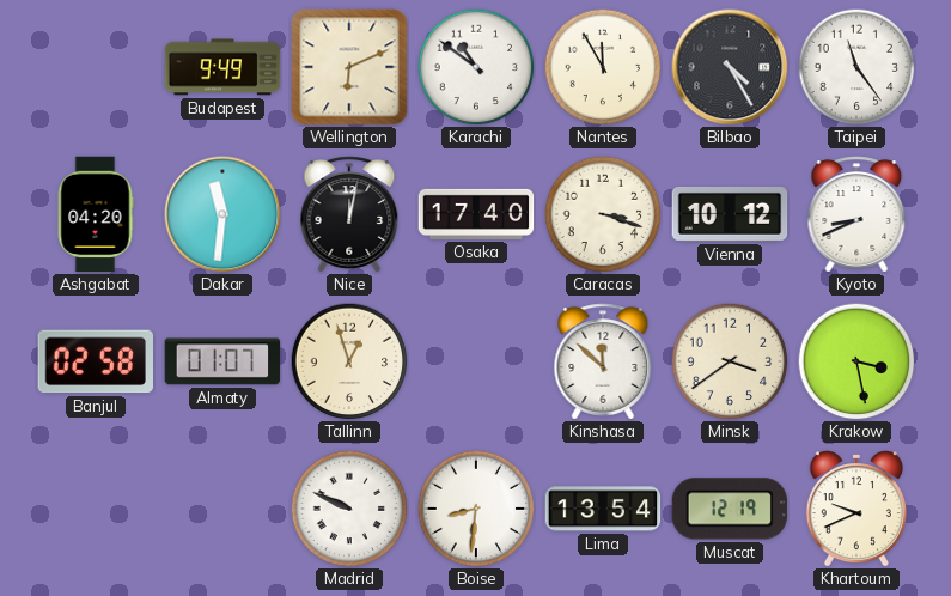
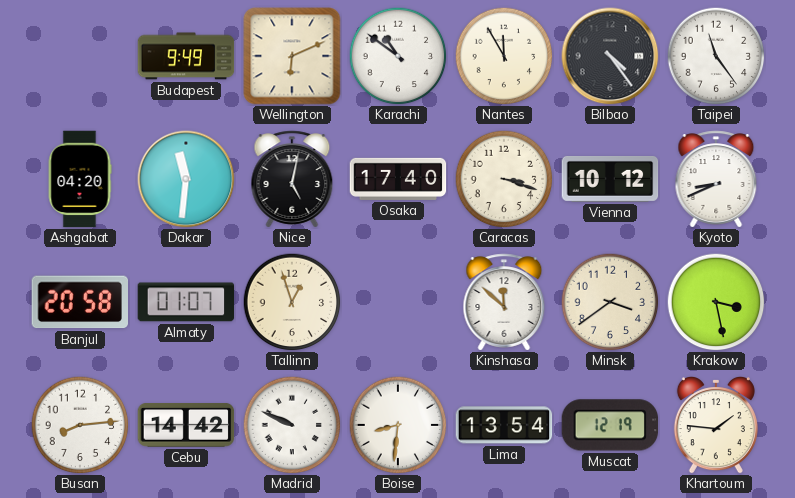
Bilbao: 4:25 -> 4:24
Nice: 12:02 -> 5:02
Banjul: 02:58 -> 20:58
Busan: none -> 8:14
Cebu: none -> 14:42
Khartoum: 9:41 -> 1:46
